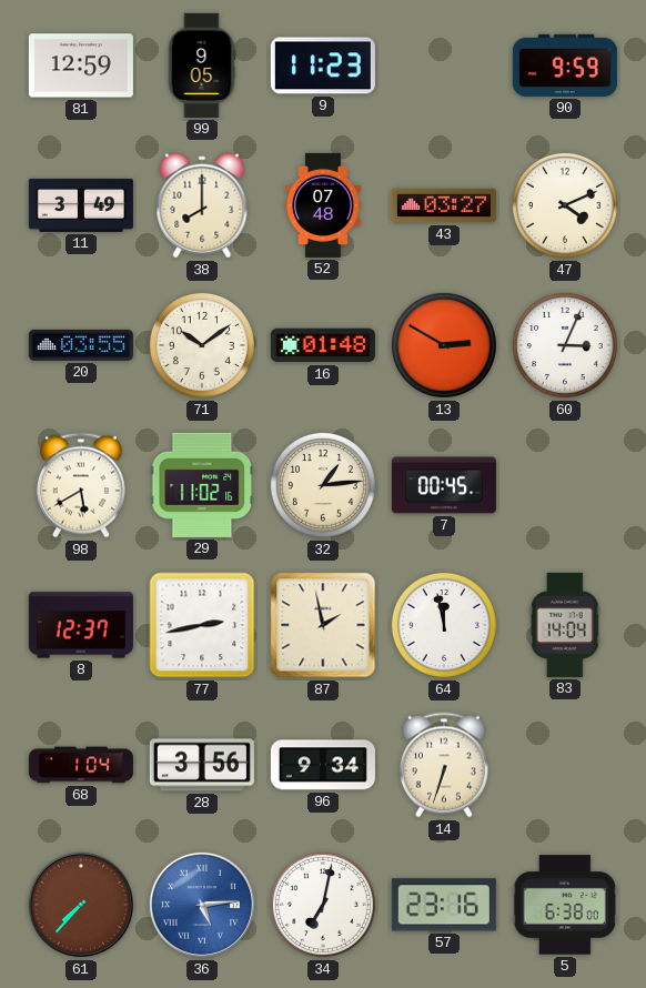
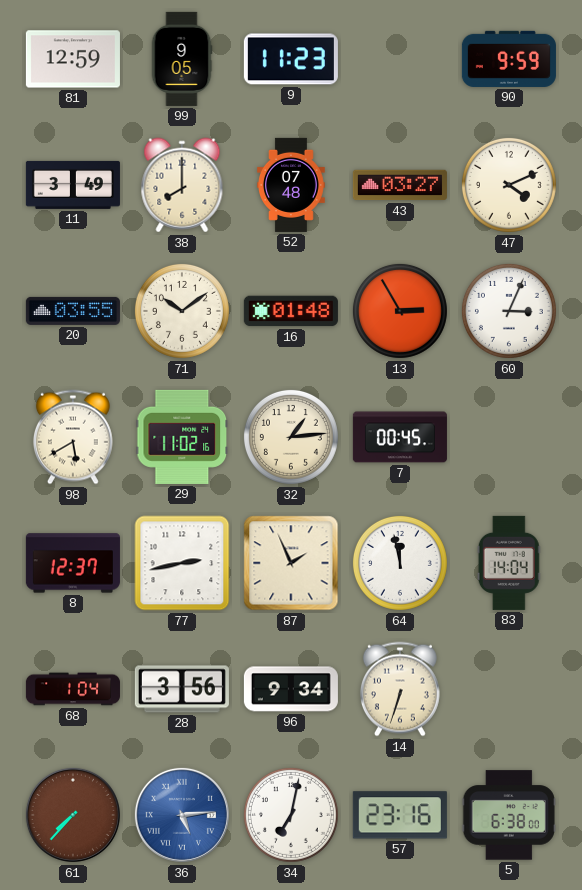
13: 2:50 -> 2:55
87: 1:58 -> 1:56
